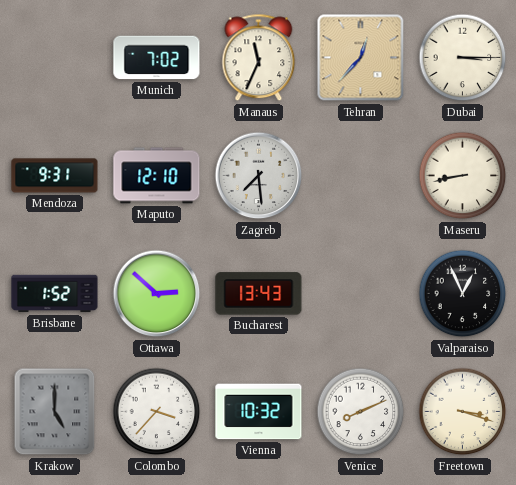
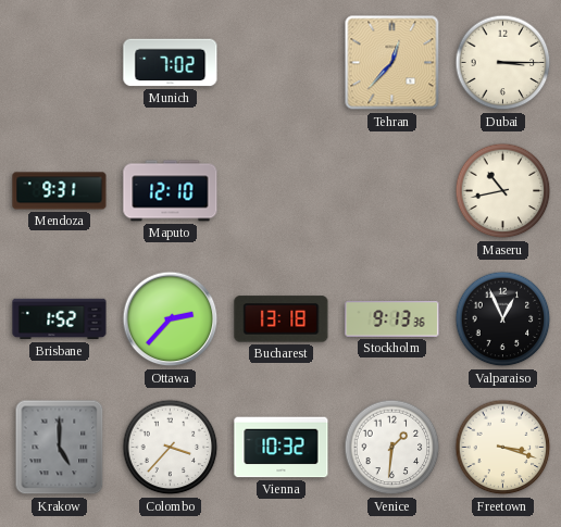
Manaus: 11:34 -> none
Zagreb: 7:29 -> none
Maseru: 8:43 -> 10:43
Ottawa: 2:52 -> 2:37
Bucharest: 13:43 -> 13:18
Stockholm: none -> 9:13
Venice: 8:11 -> 1:31
